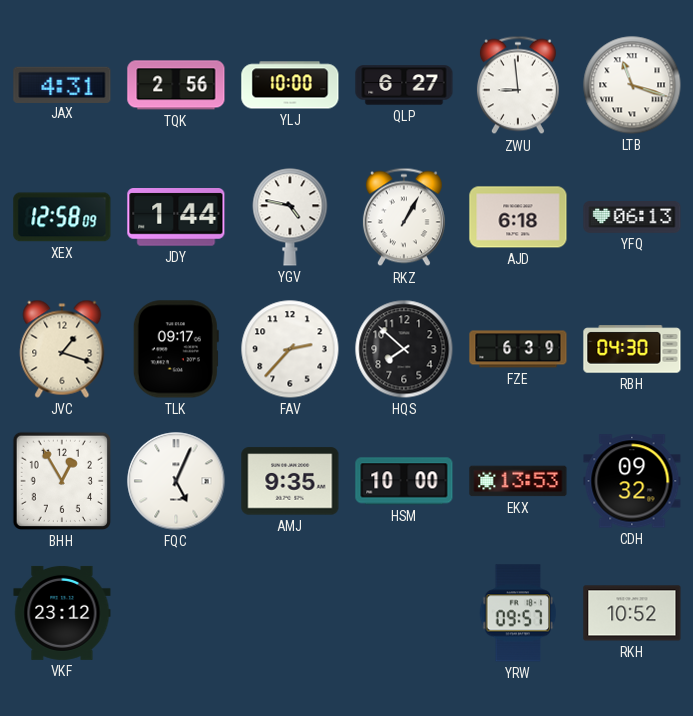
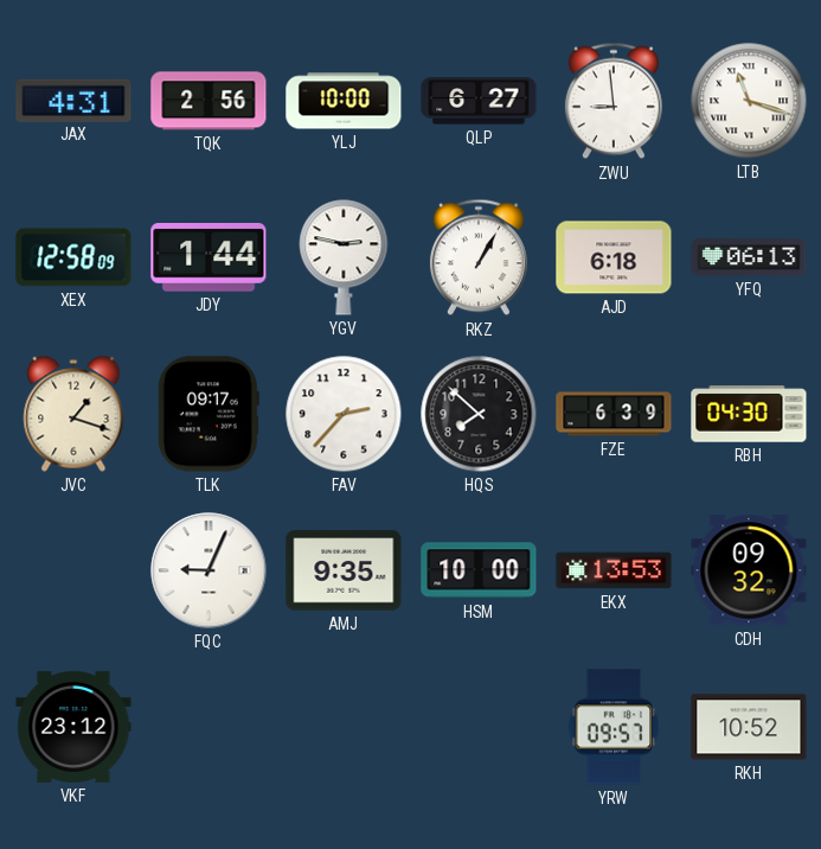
YGV: 4:47 -> 2:47
BHH: 12:55 -> none
FQC: 5:04 -> 9:04
